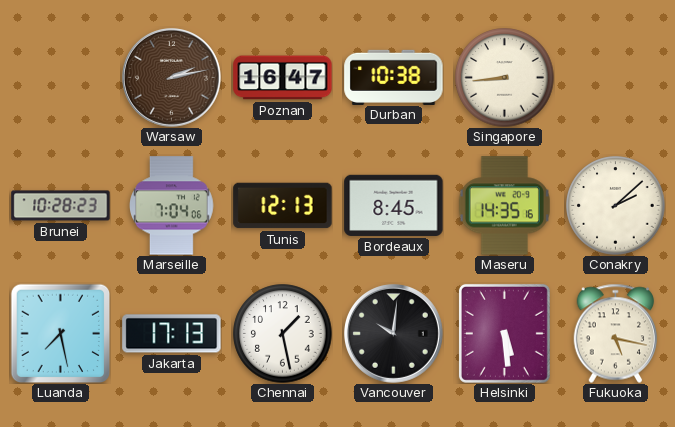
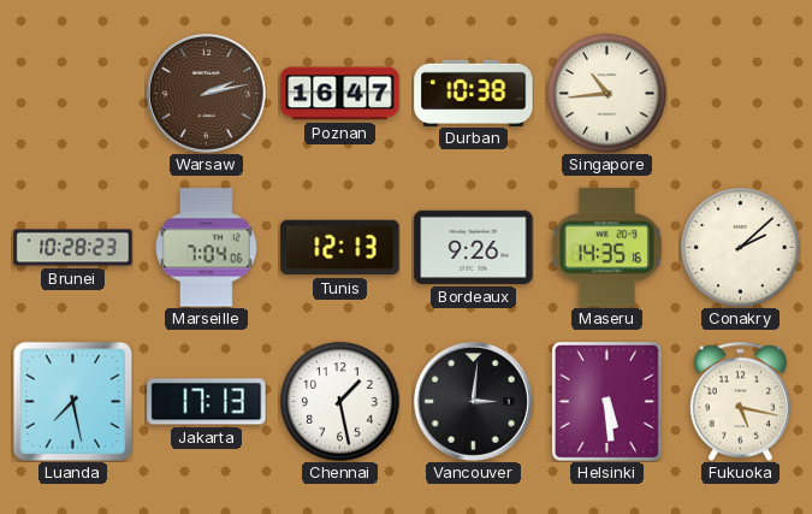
Singapore: 8:44 -> 10:44
Bordeaux: 8:45 -> 9:26
Vancouver: 10:01 -> 3:01
